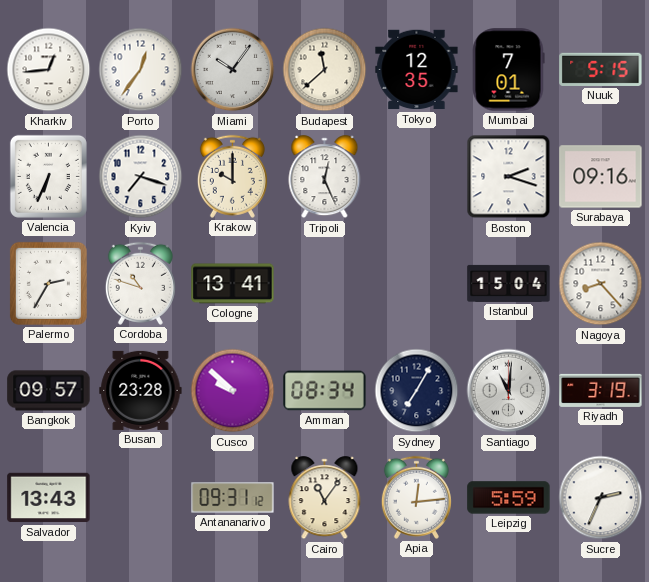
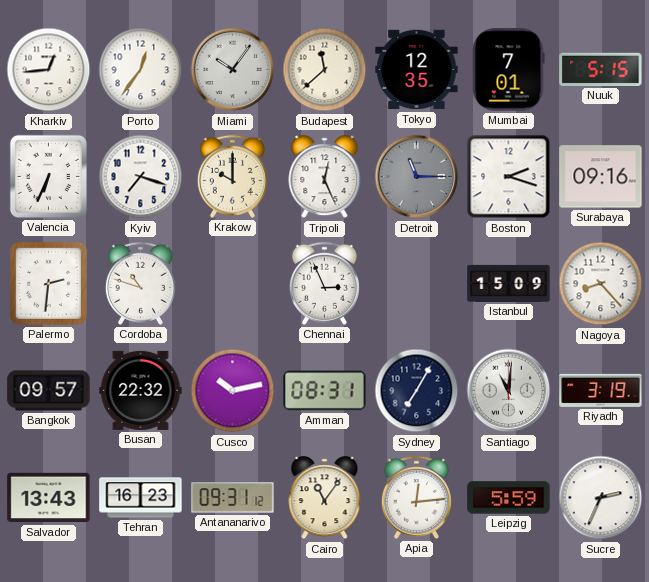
Detroit: none -> 11:15
Palermo: 2:35 -> 2:31
Cologne: 13:41 -> none
Chennai: none -> 2:56
Istanbul: 15:04 -> 15:09
Busan: 23:28 -> 22:32
Cusco: 9:52 -> 10:13
Amman: 08:34 -> 08:31
Tehran: none -> 16:23
